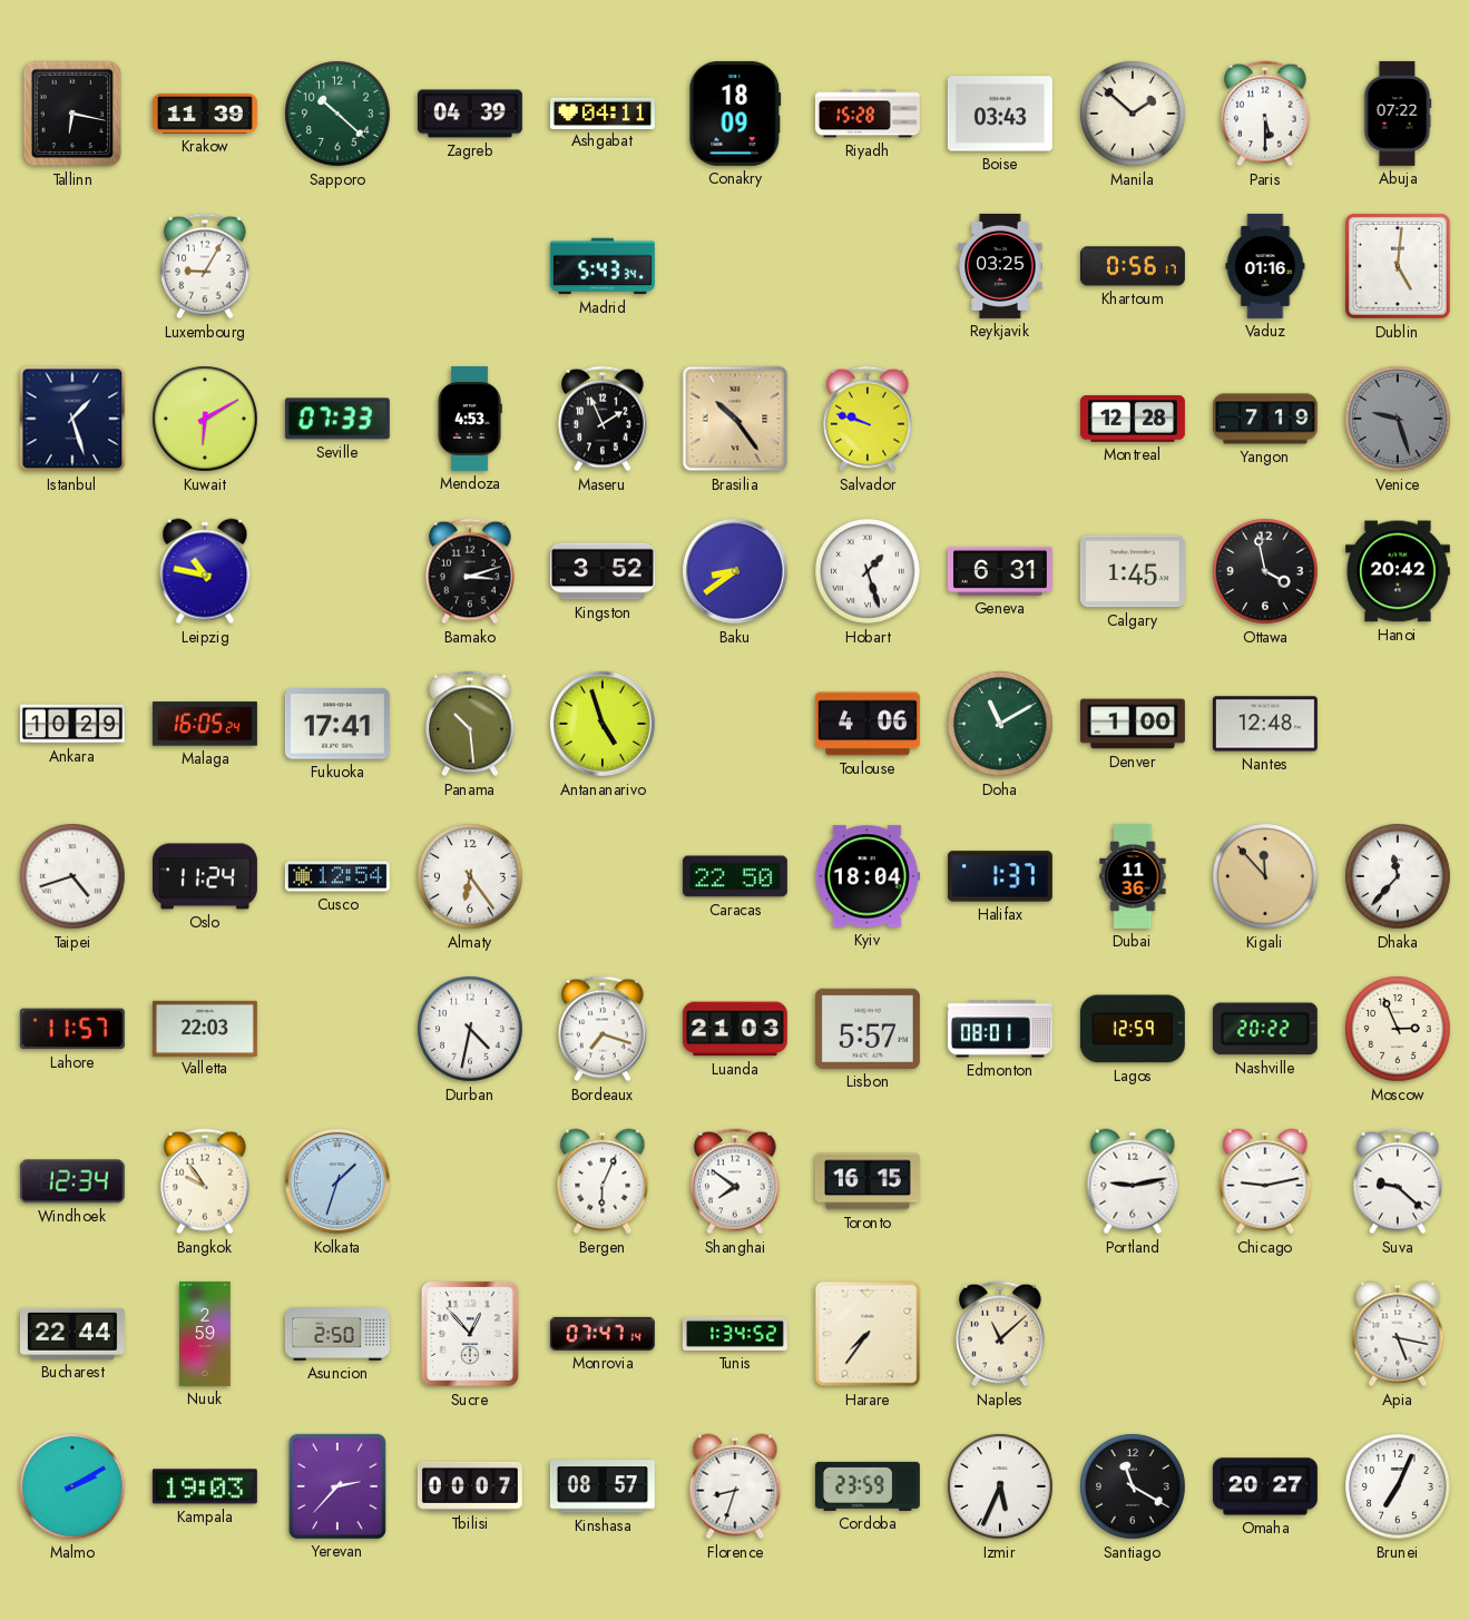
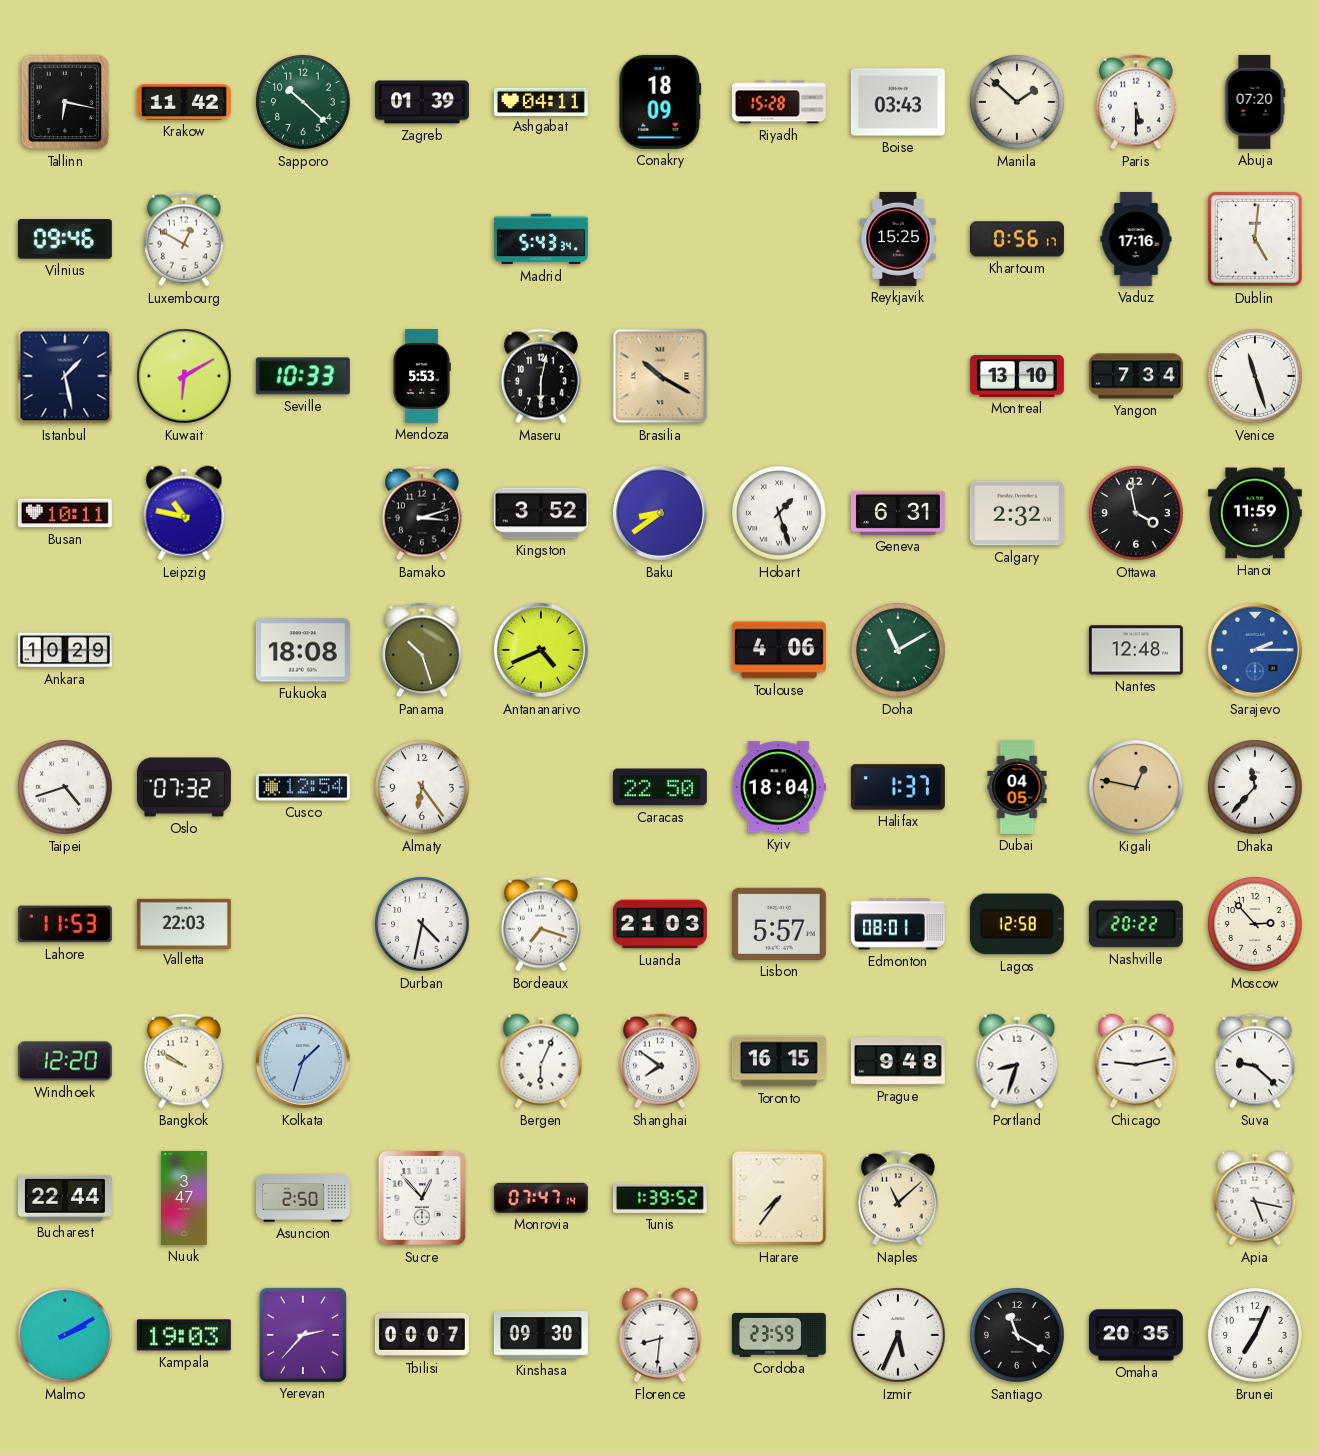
Krakow: 11:39 -> 11:42
Zagreb: 04:39 -> 01:39
Abuja: 07:22 -> 07:20
Vilnius: none -> 09:46
Luxembourg: 9:05 -> 12:50
Reykjavik: 03:25 -> 15:25
Vaduz: 01:16 -> 17:16
Istanbul: 1:27 -> 1:28
Seville: 07:33 -> 10:33
Mendoza: 4:53 -> 5:53
Maseru: 1:56 -> 6:02
Brasilia: 10:24 -> 10:20
Salvador: 9:48 -> none
Montreal: 12:28 -> 13:10
Yangon: 7:19 -> 7:34
Venice: 9:27 -> 11:27
Venice dial: grey -> white
Busan: none -> 10:11
Calgary: 1:45 -> 2:32
Hanoi: 20:42 -> 11:59
Malaga: 16:05 -> none
Fukuoka: 17:41 -> 18:08
Panama: 10:29 -> 10:27
Antananarivo: 4:57 -> 4:41
Denver: 1:00 -> none
Sarajevo: none -> 2:15
Oslo: 11:24 -> 07:32
Dubai: 11:36 -> 04:05
Kigali: 11:53 -> 12:47
Lahore: 11:57 -> 11:53
Lagos: 12:59 -> 12:58
Moscow: 2:56 -> 2:53
Windhoek: 12:34 -> 12:20
Bangkok: 9:54 -> 9:50
Prague: none -> 9:48
Portland: 9:13 -> 8:33
Nuuk: 2:59 -> 3:47
Tunis: 1:34 -> 1:39
Kinshasa: 08:57 -> 09:30
Florence: 8:33 -> 8:31
Omaha: 20:27 -> 20:35
